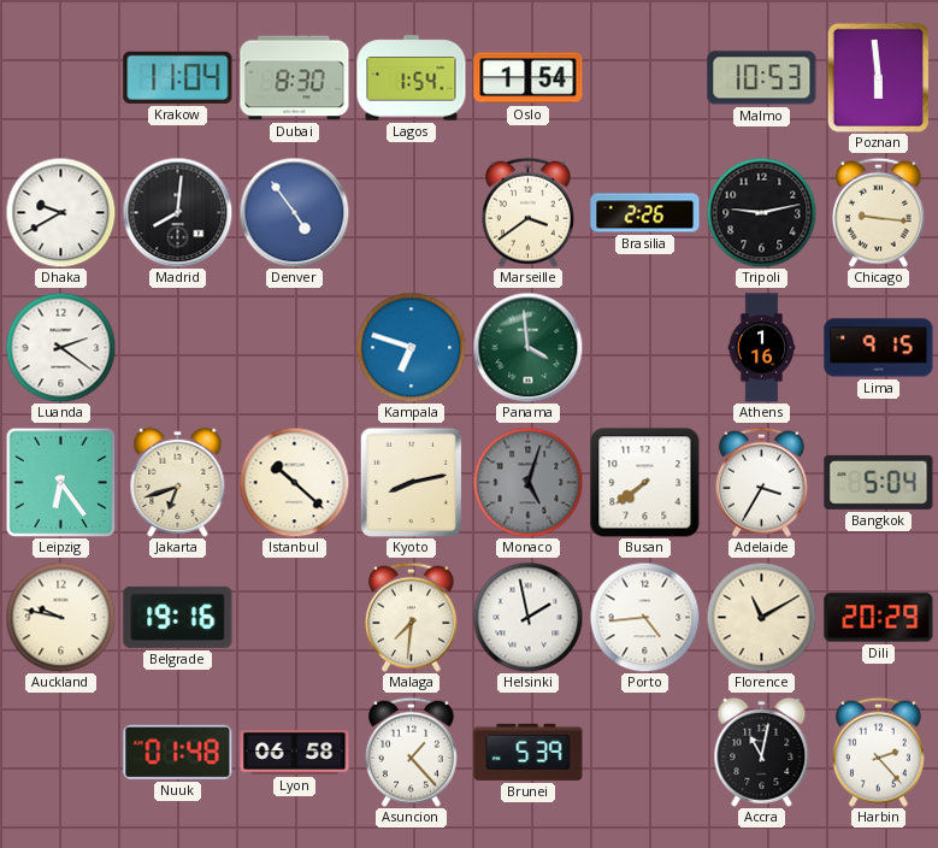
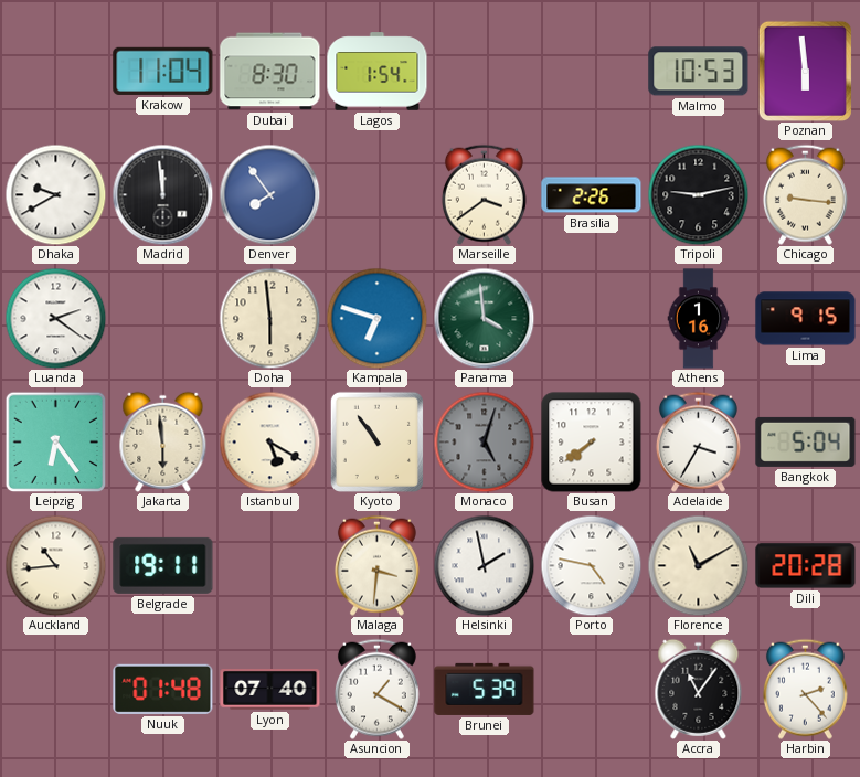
Oslo: 1:54 -> none
Madrid: 8:01 -> 11:59
Denver: 4:54 -> 7:54
Doha: none -> 5:59
Jakarta: 6:42 -> 5:59
Istanbul: 10:22 -> 5:20
Kyoto: 8:13 -> 10:54
Auckland: 9:47 -> 10:44
Belgrade: 19:16 -> 19:11
Malaga: 7:31 -> 3:31
Porto: 4:44 -> 4:47
Dili: 20:29 -> 20:28
Lyon: 06:58 -> 07:40
Asuncion: 1:23 -> 1:20
Accra: 11:02 -> 11:06
